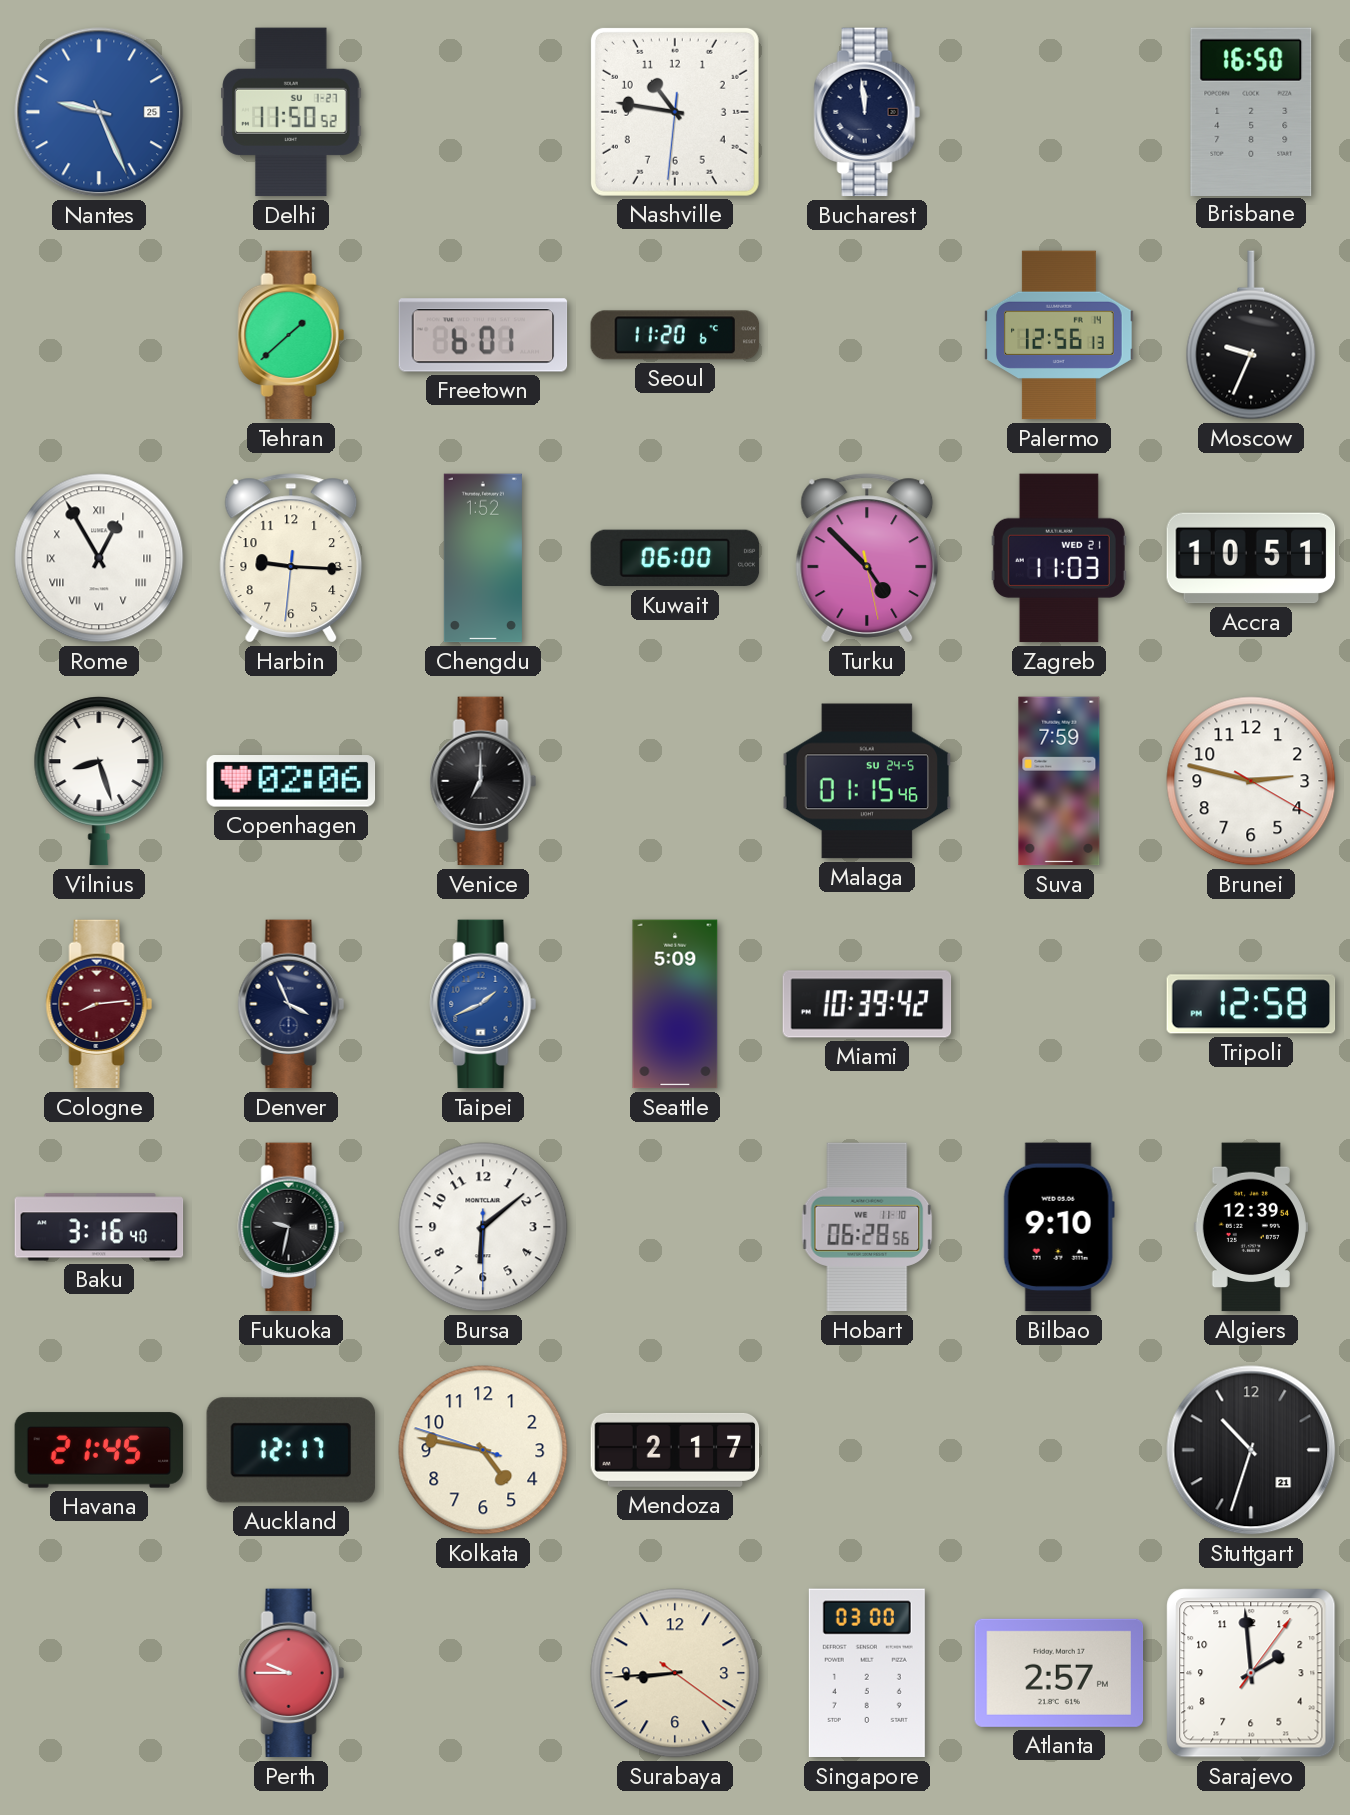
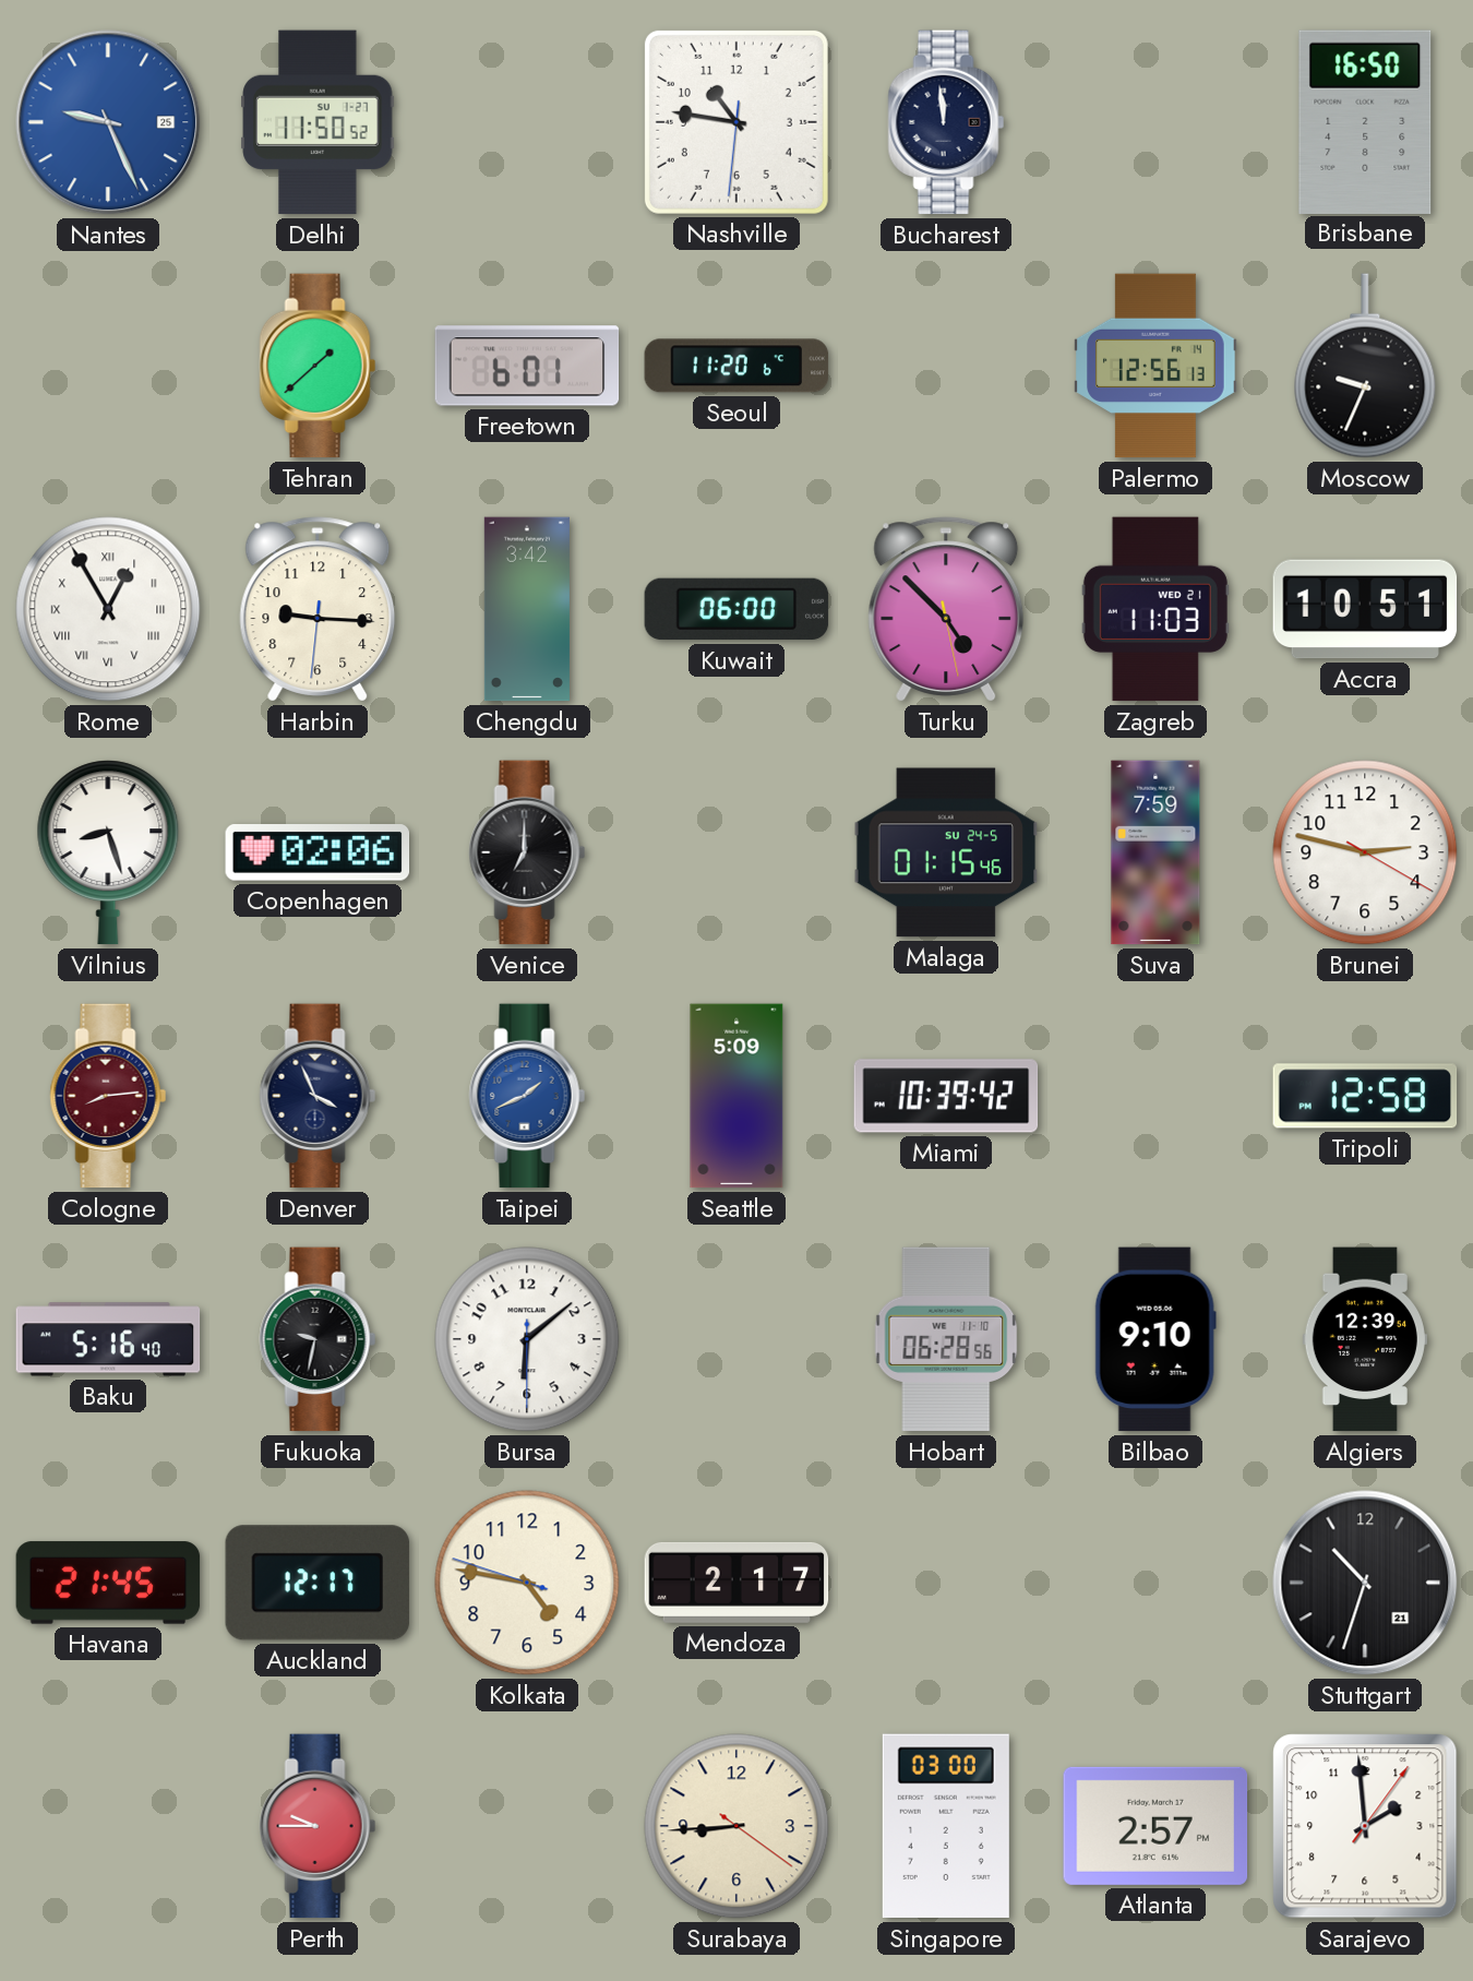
Chengdu: 1:52 -> 3:42
Baku: 3:16 -> 5:16
